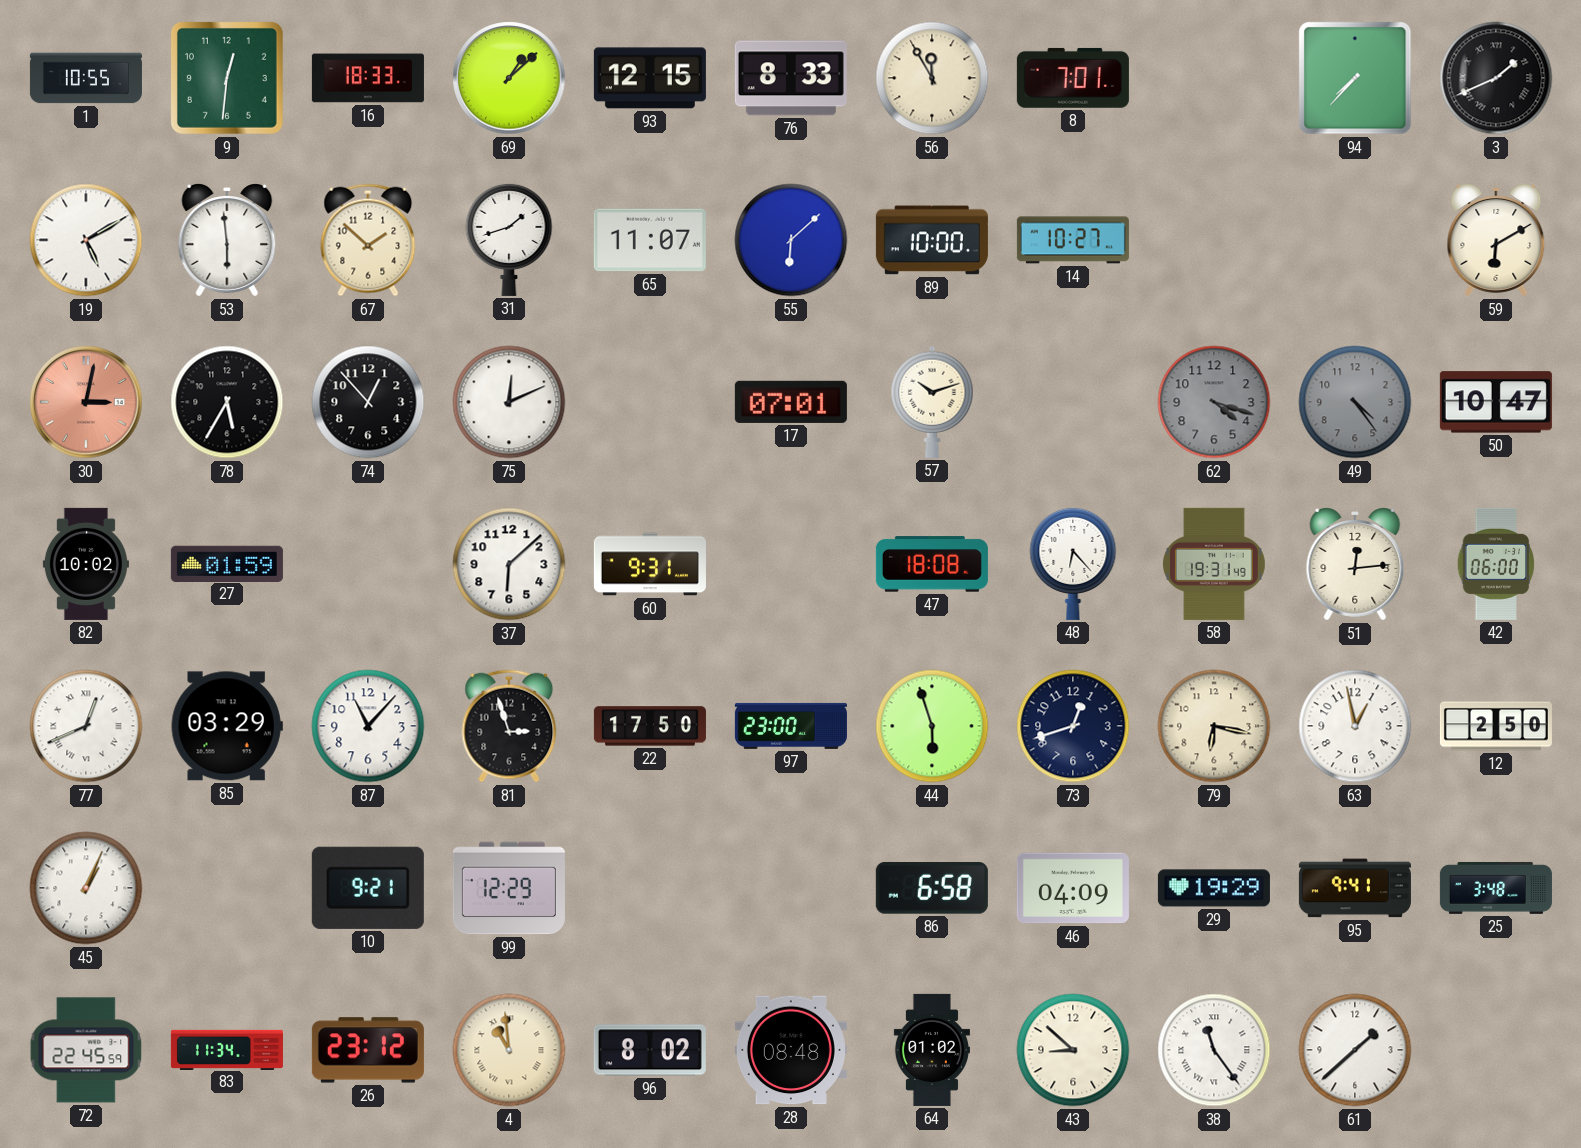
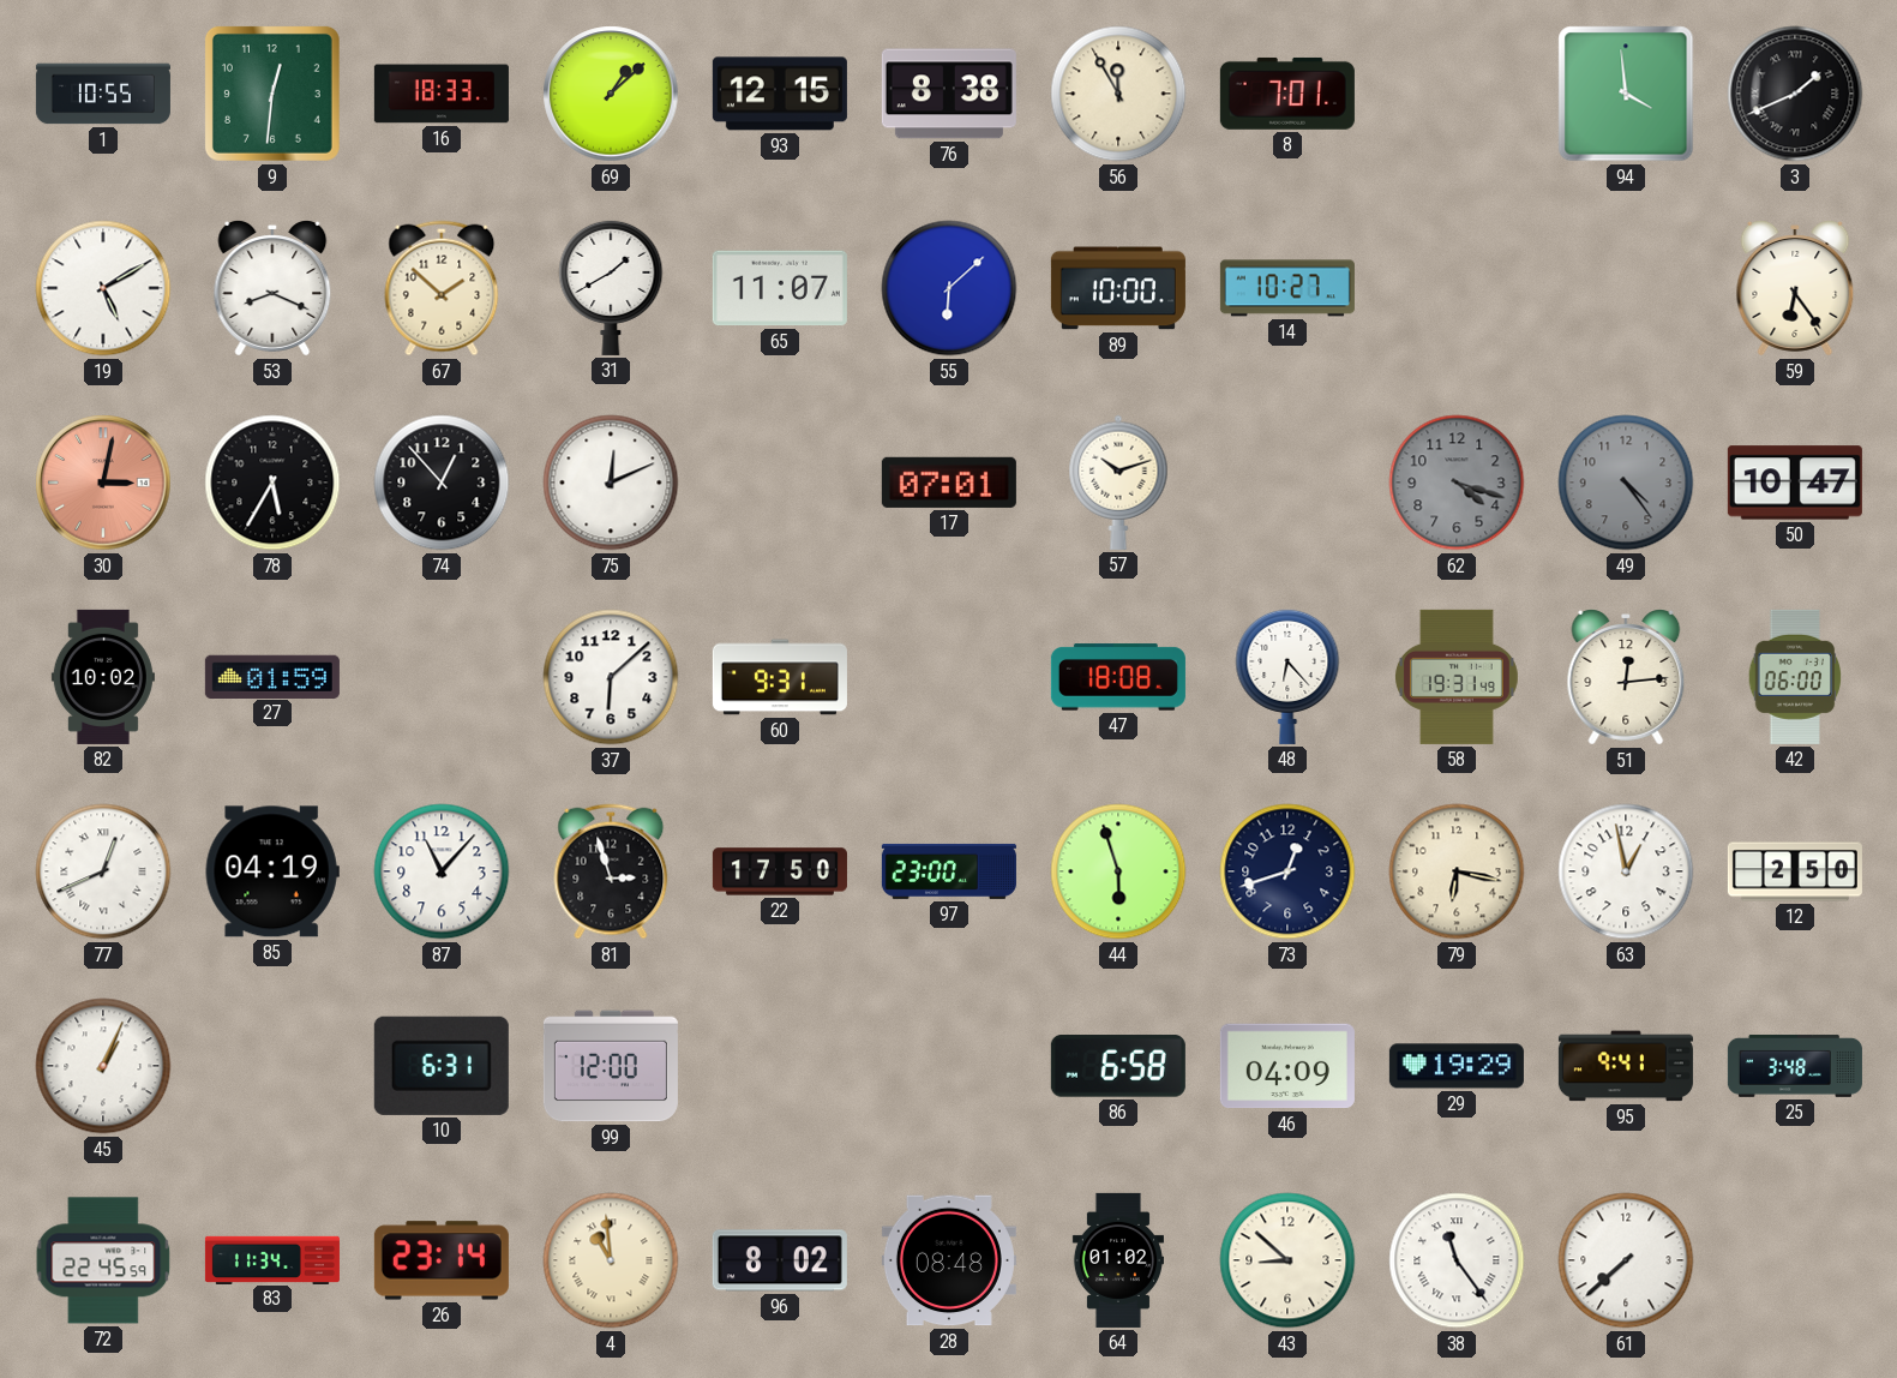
76: 8:33 -> 8:38
94: 7:37 -> 3:59
53: 5:59 -> 8:19
31: 1:42 -> 1:40
59: 6:10 -> 6:24
85: 03:29 -> 04:19
10: 9:21 -> 6:31
99: 12:29 -> 12:00
26: 23:12 -> 23:14
61: 1:38 -> 7:38
